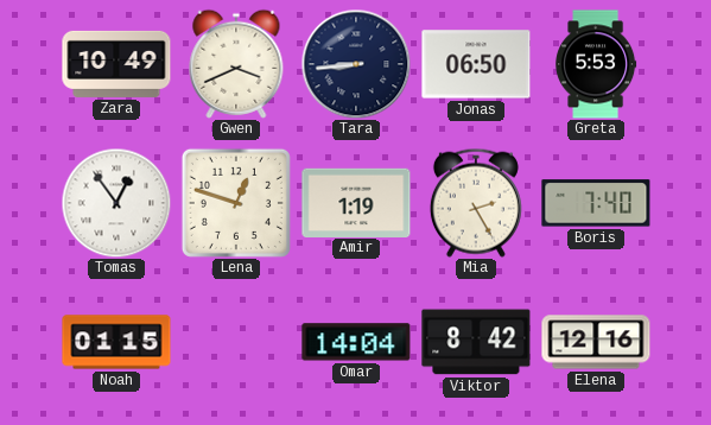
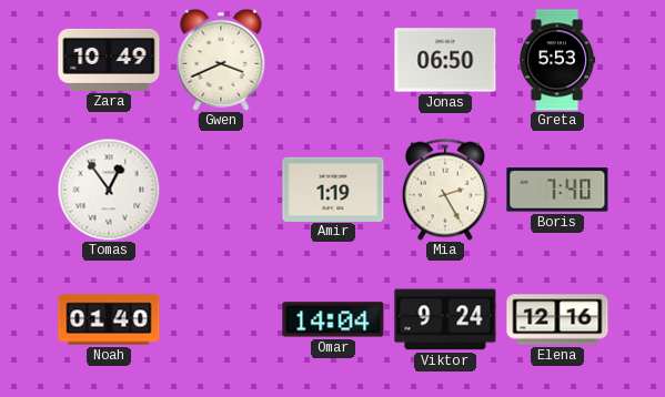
Tara: 8:44 -> none
Lena: 12:48 -> none
Noah: 01:15 -> 01:40
Viktor: 8:42 -> 9:24
